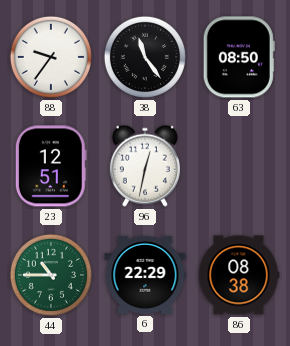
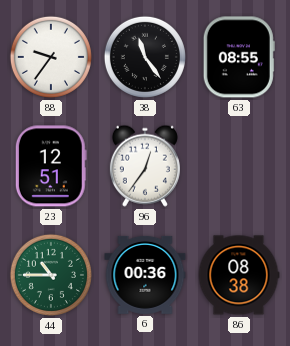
63: 08:50 -> 08:55
96: 12:32 -> 12:36
6: 22:29 -> 00:36
